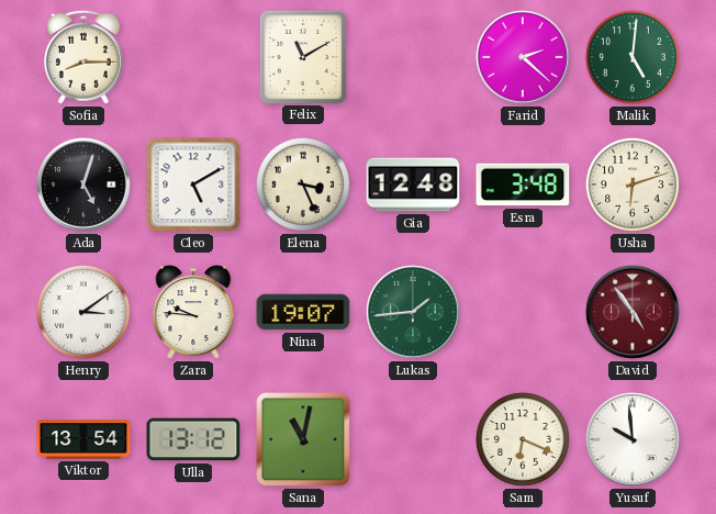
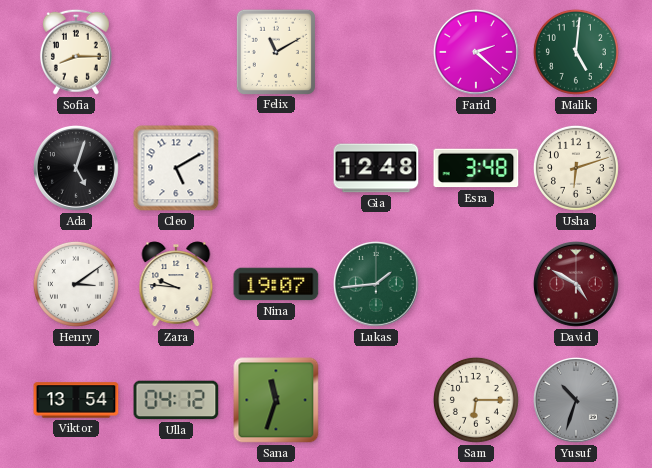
Elena: 3:26 -> none
David: 4:54 -> 4:50
Ulla: 13:12 -> 04:12
Sana: 11:02 -> 11:33
Sam: 6:19 -> 6:15
Yusuf: 9:59 -> 10:33
Yusuf dial: white -> grey
